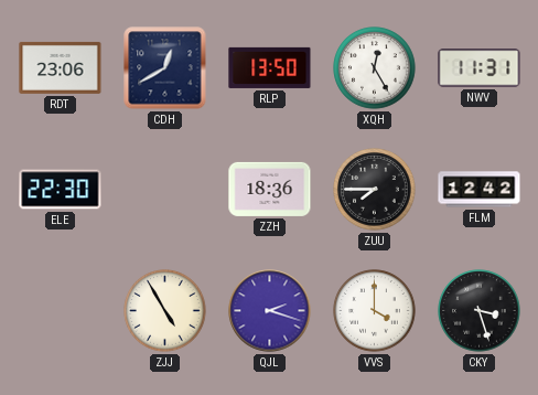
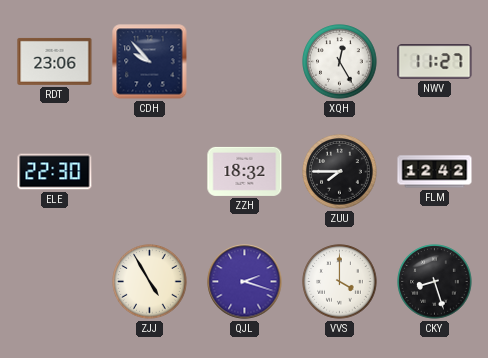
CDH: 12:40 -> 9:53
RLP: 13:50 -> none
NWV: 11:31 -> 11:27
ZZH: 18:36 -> 18:32
CKY: 3:27 -> 8:27
